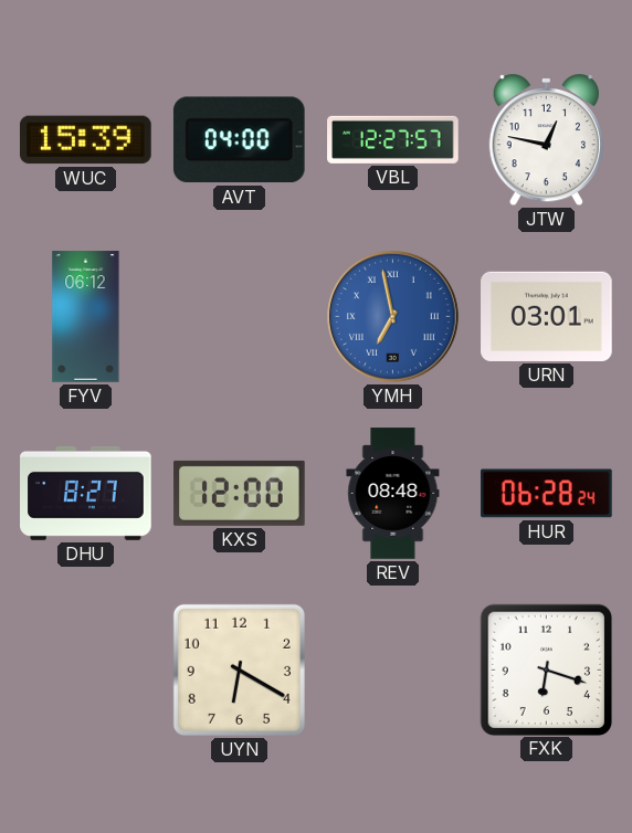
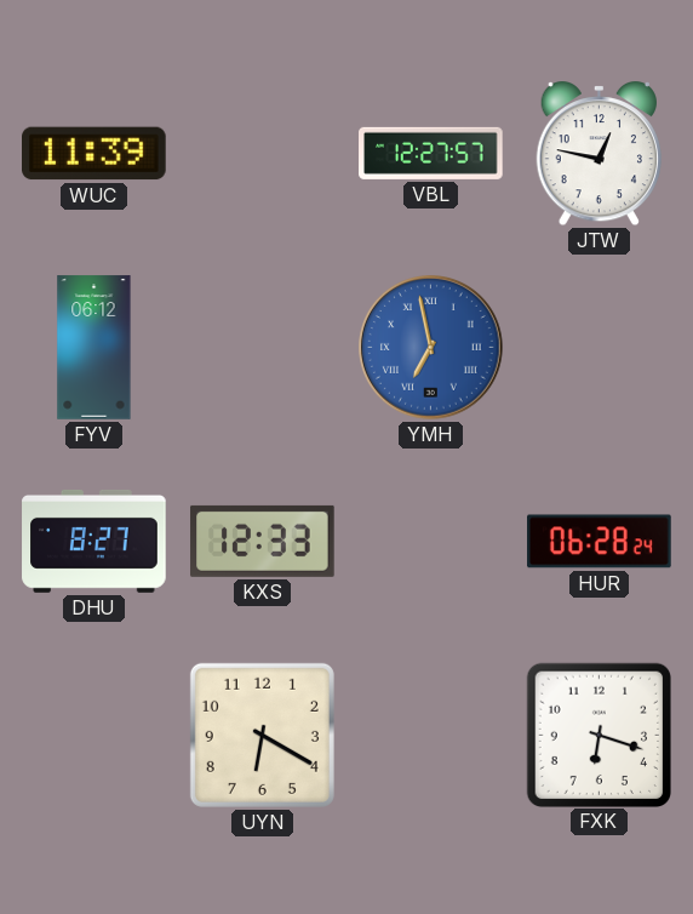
WUC: 15:39 -> 11:39
AVT: 04:00 -> none
URN: 03:01 -> none
KXS: 12:00 -> 12:33
REV: 08:48 -> none
